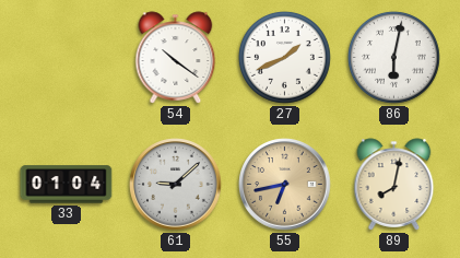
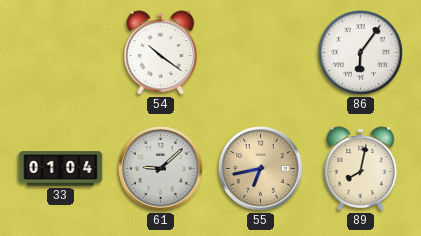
27: 1:41 -> none
86: 6:02 -> 6:06
